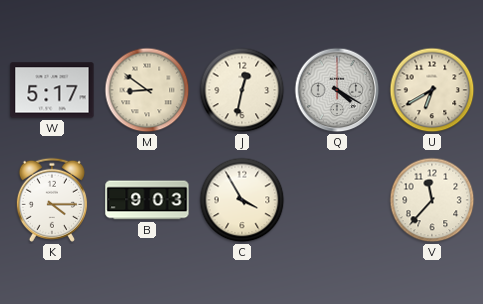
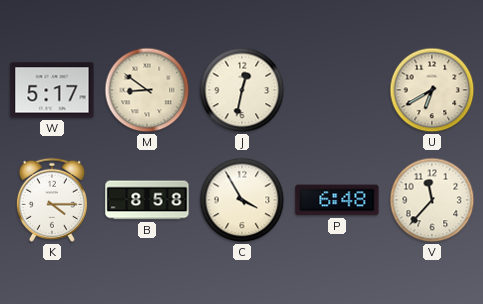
Q: 4:20 -> none
B: 9:03 -> 8:58
P: none -> 6:48
